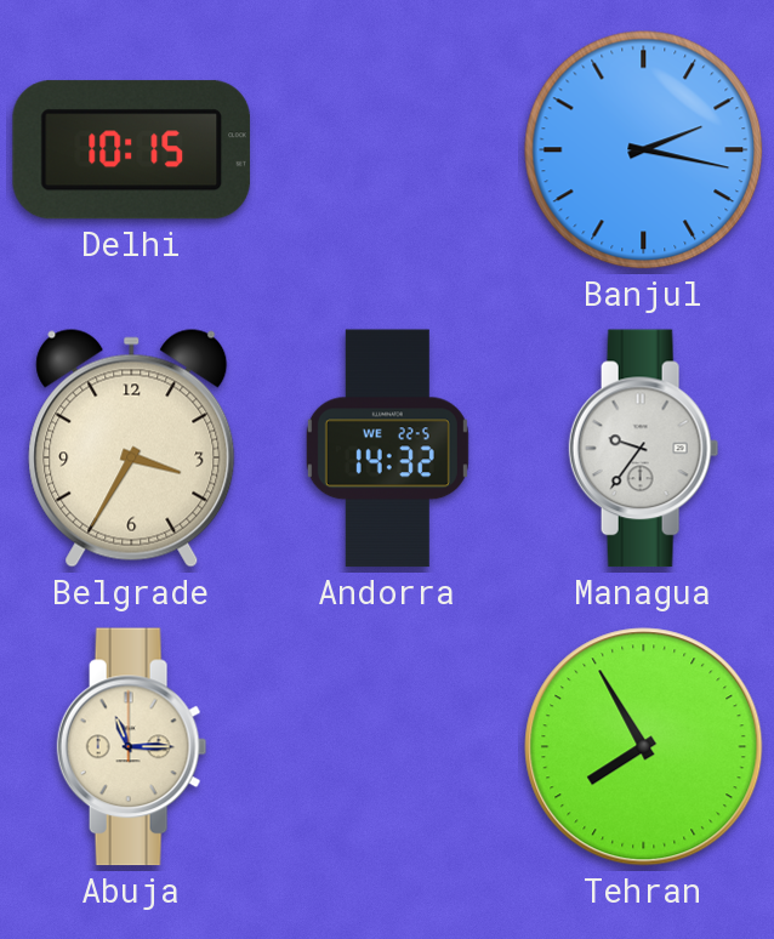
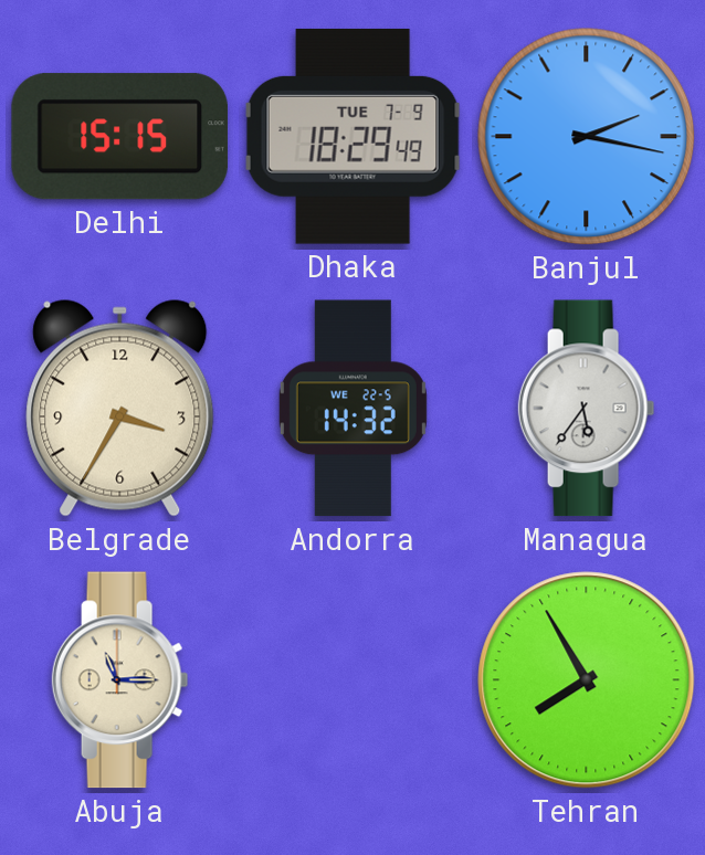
Delhi: 10:15 -> 15:15
Dhaka: none -> 18:29
Managua: 9:36 -> 5:36
